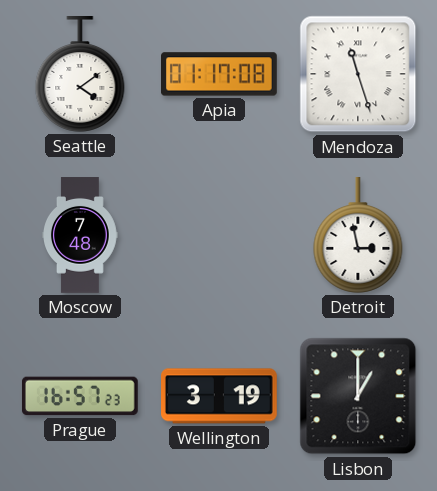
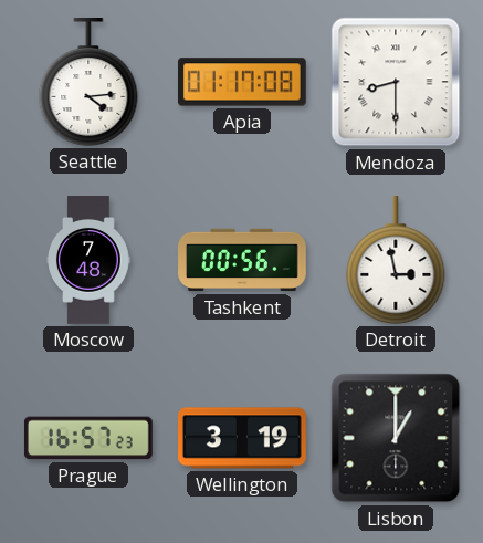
Seattle: 4:09 -> 4:14
Mendoza: 11:27 -> 8:30
Tashkent: none -> 00:56
